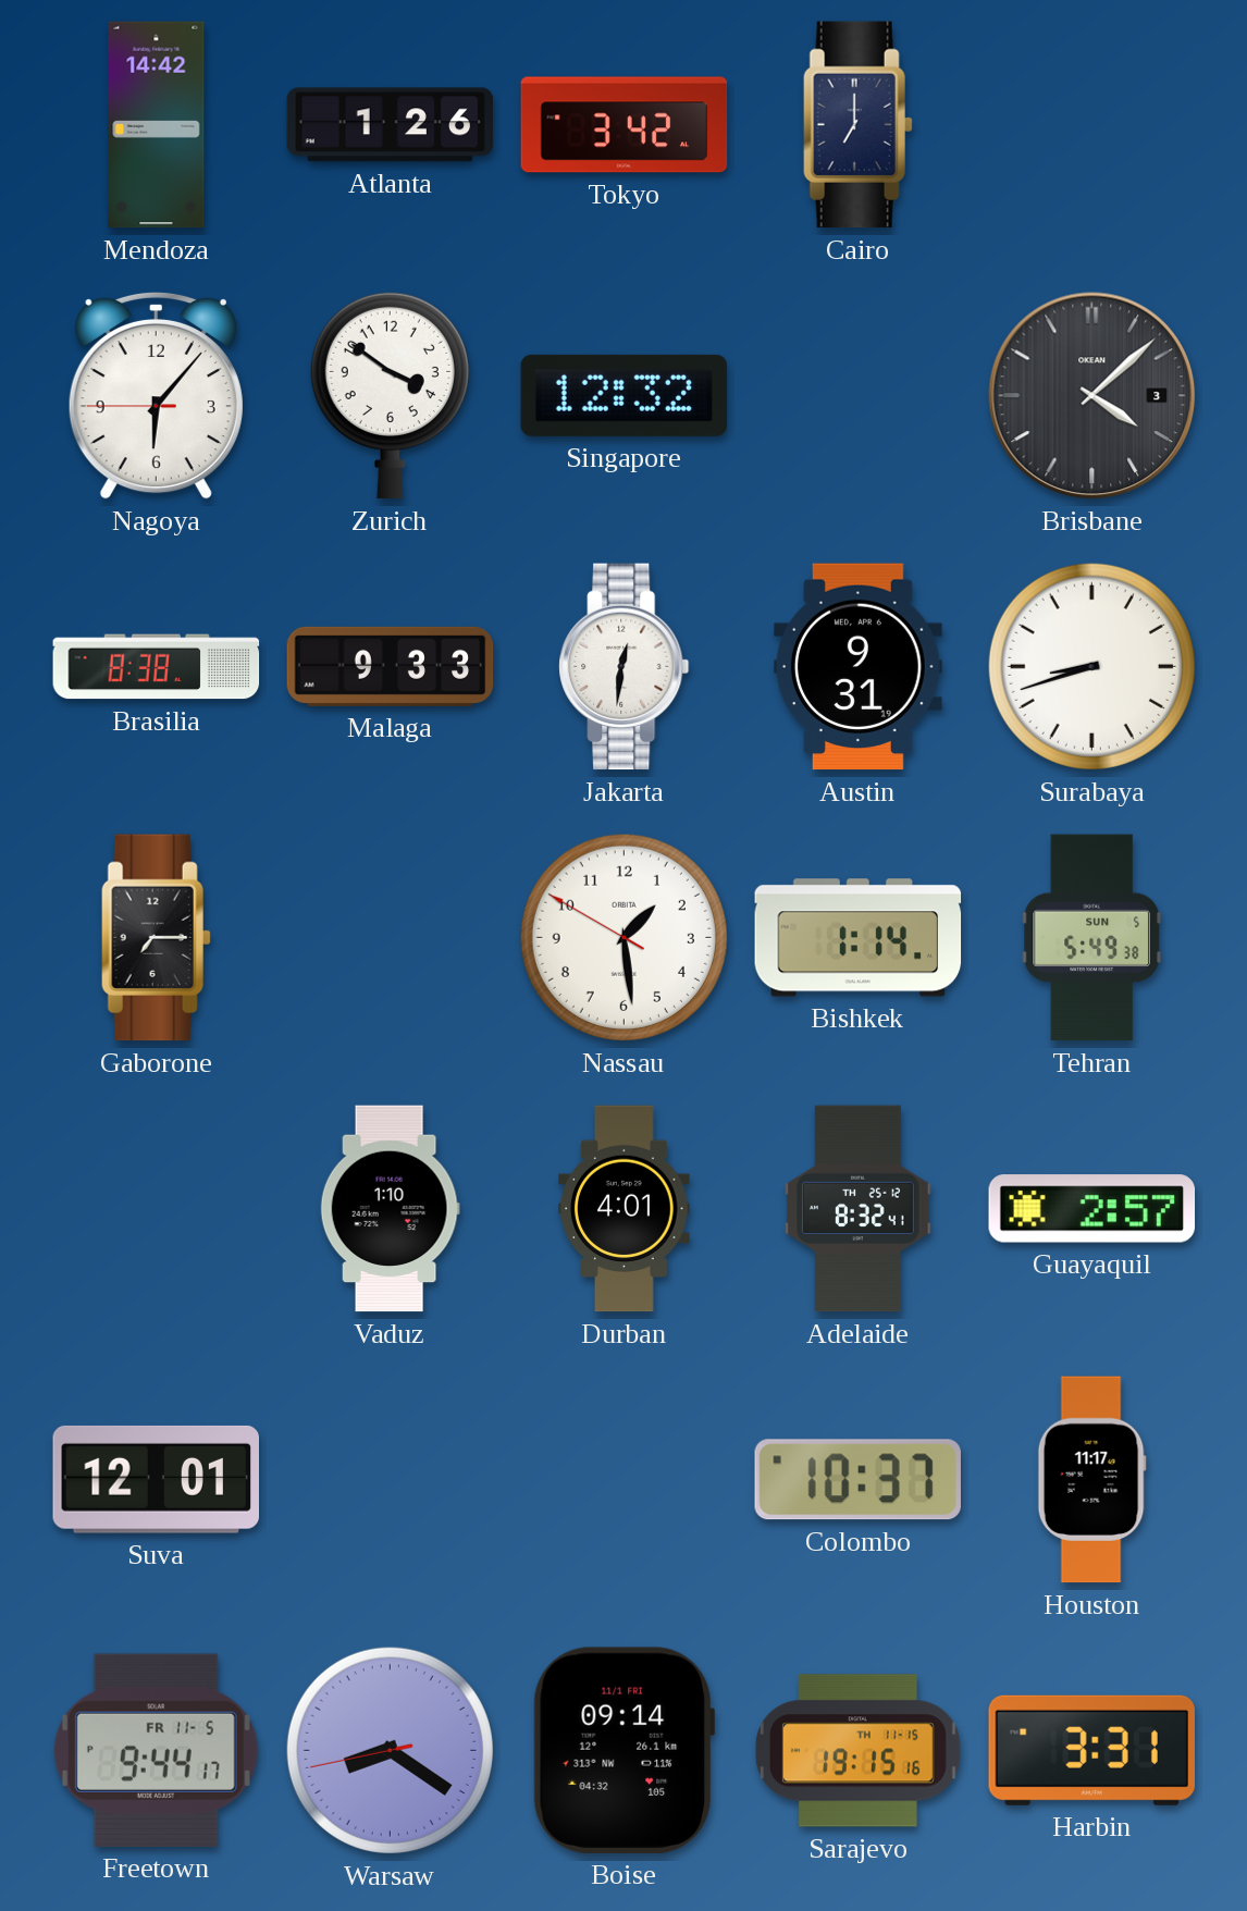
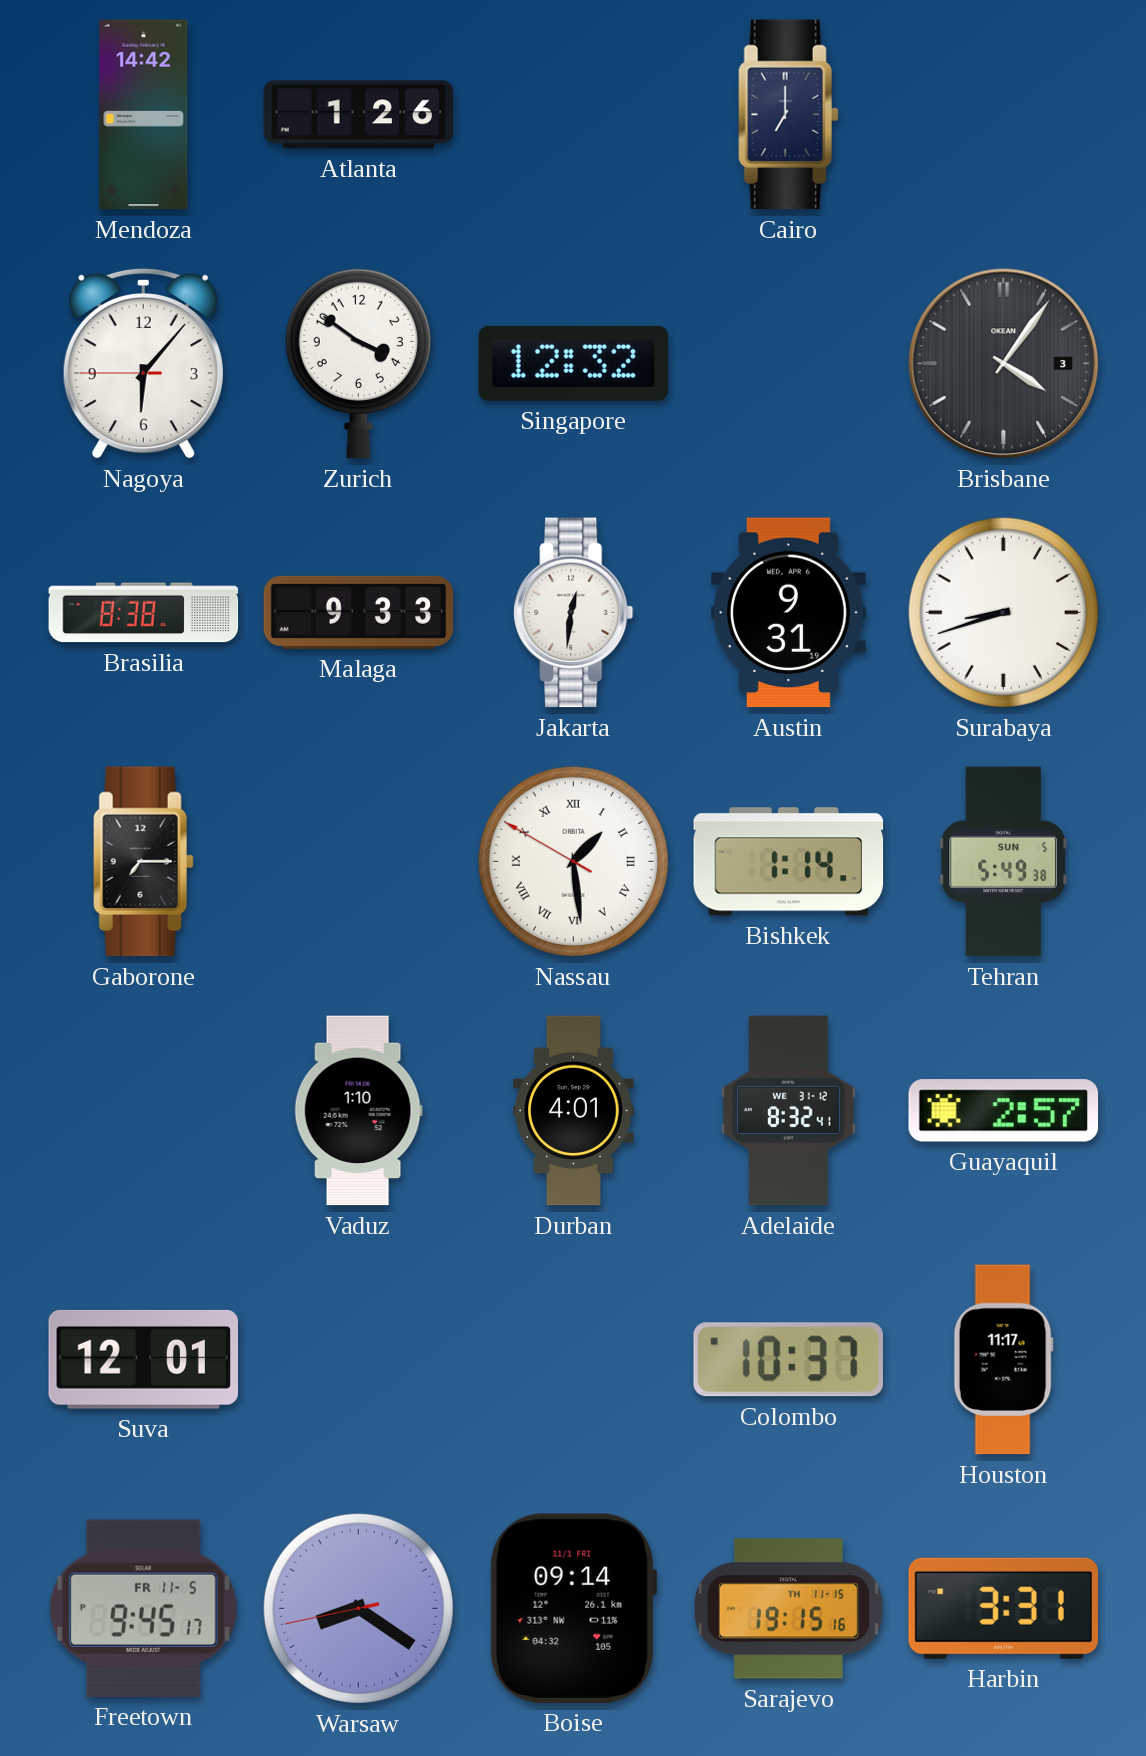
Tokyo: 3:42 -> none
Brisbane: 4:08 -> 4:06
Nassau numerals: Arabic -> Roman
Adelaide date: TH 25-12 -> WE 31-12
Freetown: 9:44 -> 9:45
